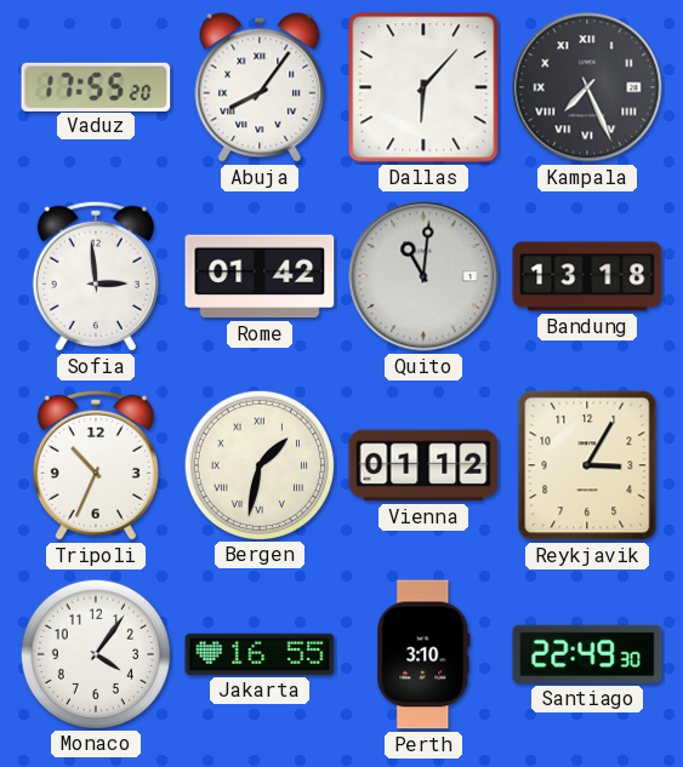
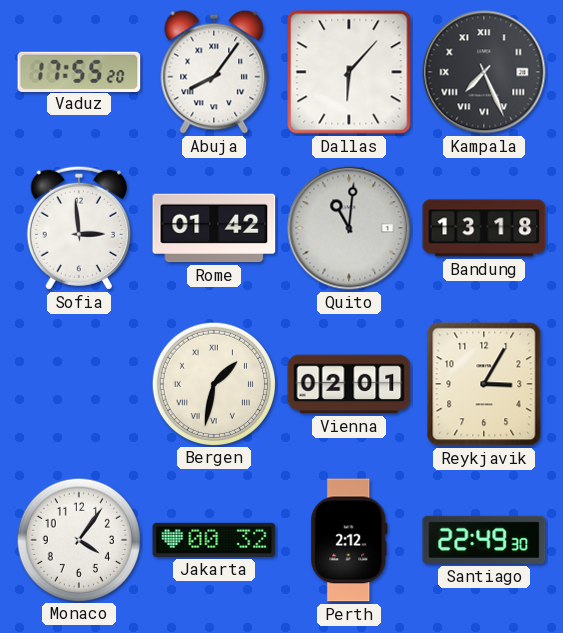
Tripoli: 10:34 -> none
Vienna: 01:12 -> 02:01
Jakarta: 16:55 -> 00:32
Perth: 3:10 -> 2:12
